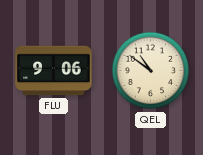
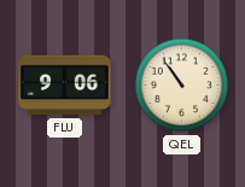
QEL: 10:51 -> 10:54
